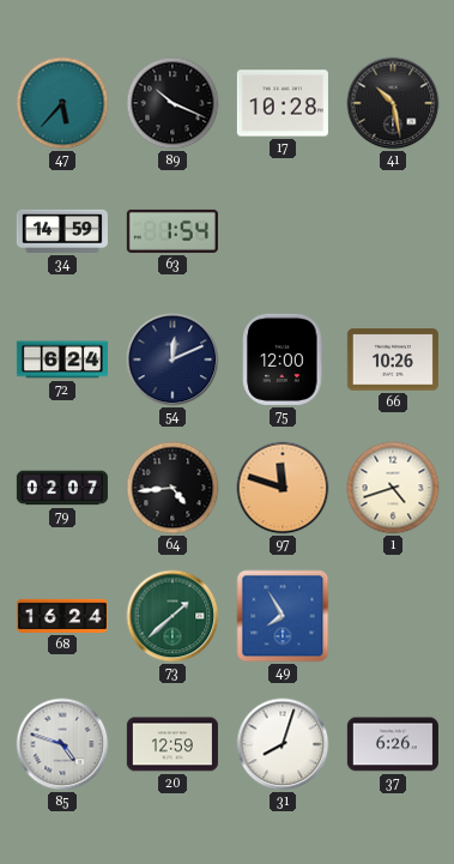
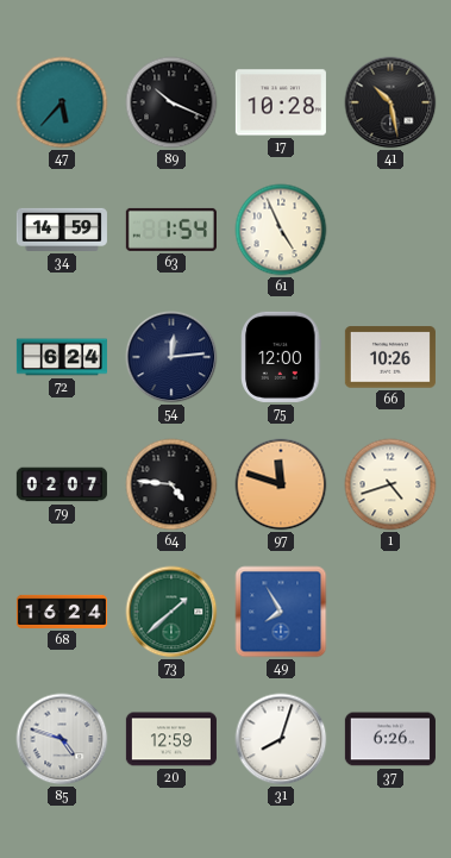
61: none -> 4:56
54: 12:11 -> 12:14
64: 4:44 -> 4:46
